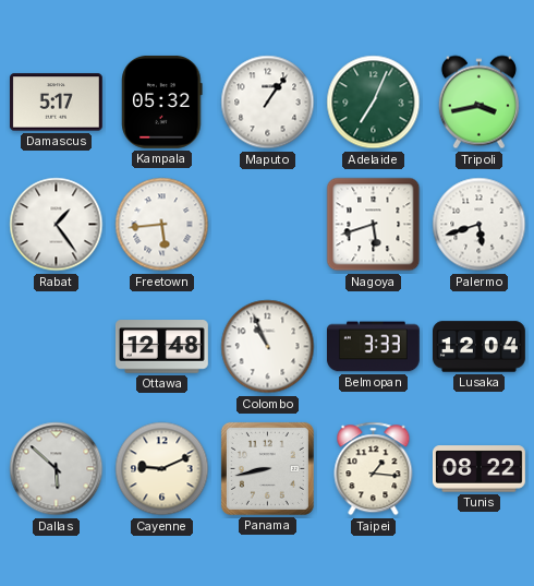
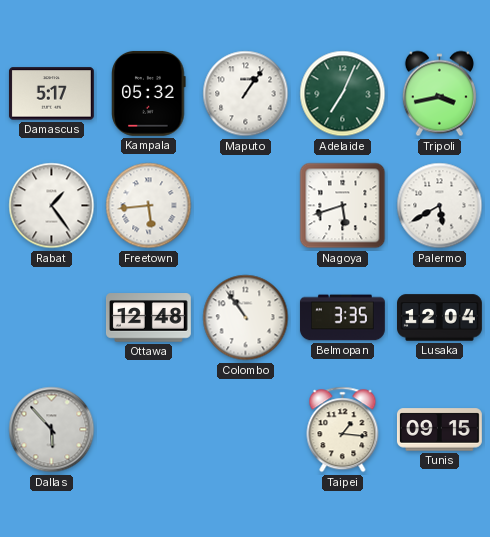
Palermo: 5:42 -> 5:40
Colombo: 10:56 -> 10:54
Belmopan: 3:33 -> 3:35
Dallas: 5:52 -> 5:53
Cayenne: 9:11 -> none
Panama: 8:43 -> none
Tunis: 08:22 -> 09:15
